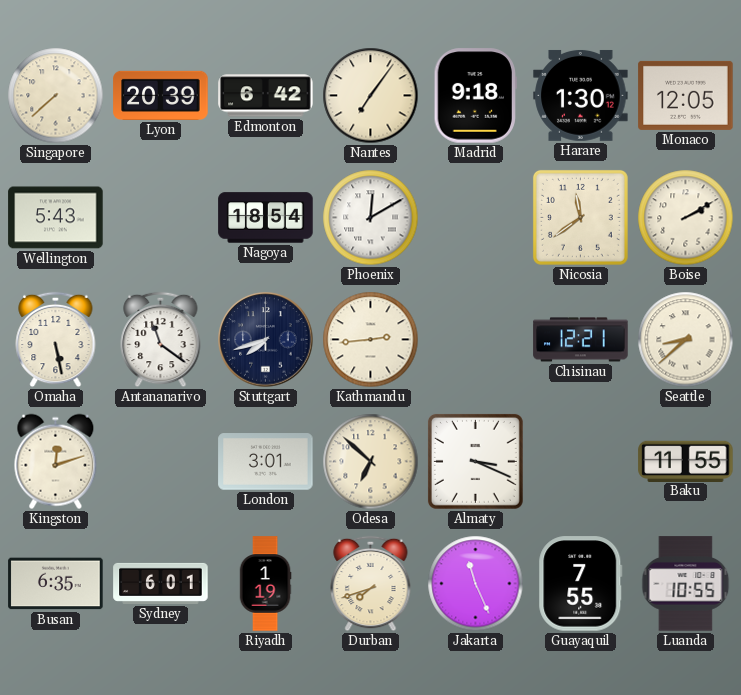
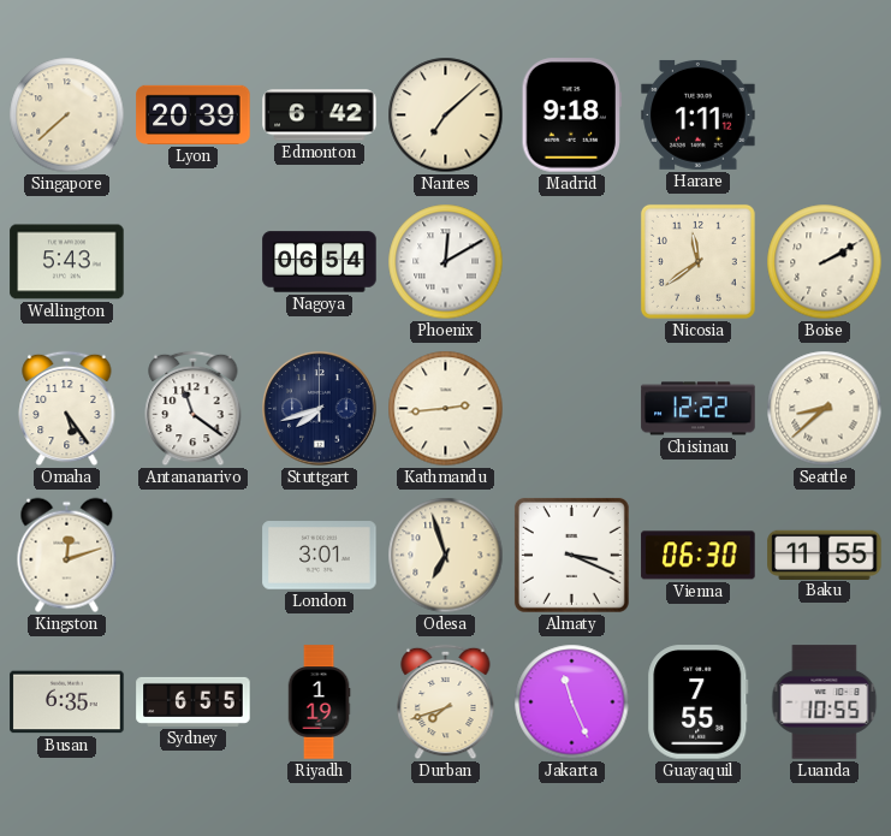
Nantes: 7:06 -> 7:08
Harare: 1:30 -> 1:11
Monaco: 12:05 -> none
Nagoya: 18:54 -> 06:54
Omaha: 5:28 -> 5:24
Chisinau: 12:21 -> 12:22
Odesa: 6:52 -> 6:57
Vienna: none -> 06:30
Sydney: 6:01 -> 6:55
